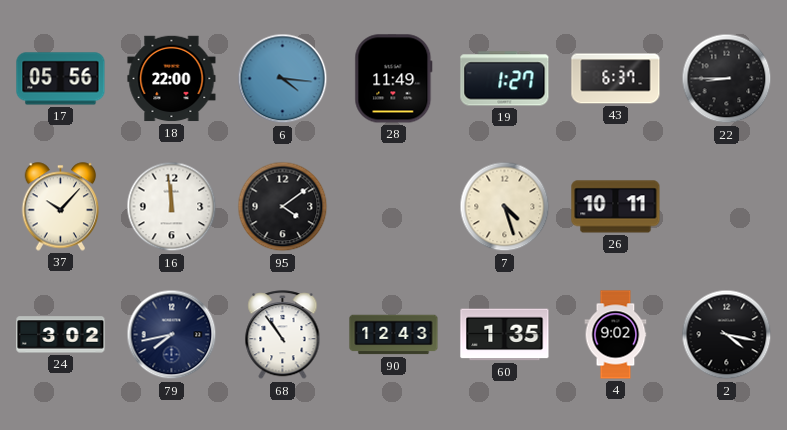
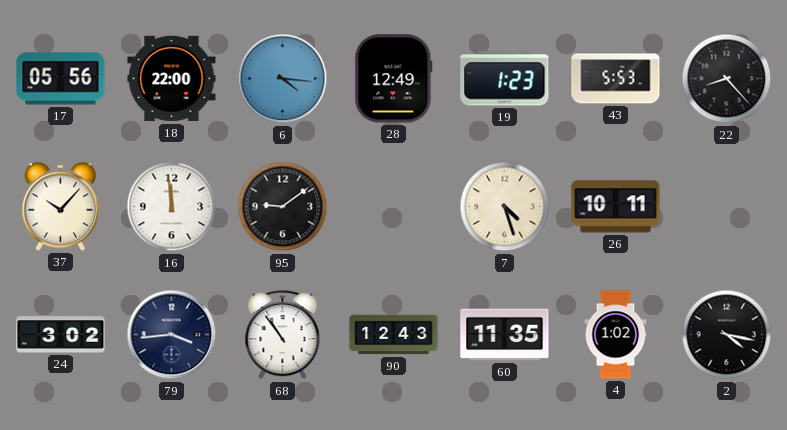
28: 11:49 -> 12:49
19: 1:27 -> 1:23
43: 6:37 -> 5:53
22: 8:45 -> 8:23
95: 4:09 -> 9:09
79: 7:43 -> 3:44
60: 1:35 -> 11:35
4: 9:02 -> 1:02
